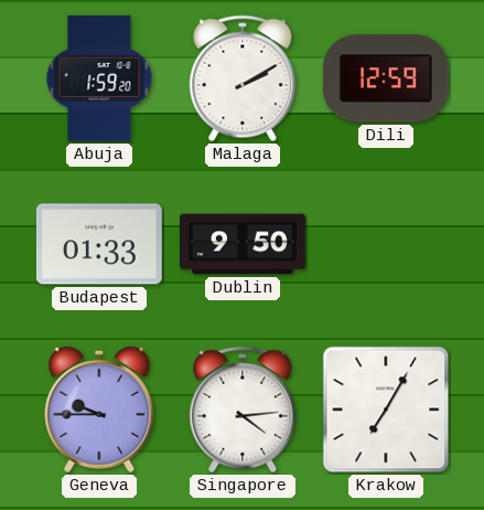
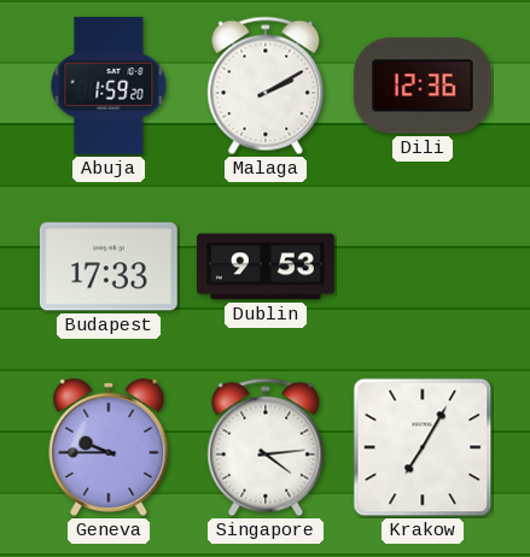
Dili: 12:59 -> 12:36
Budapest: 01:33 -> 17:33
Dublin: 9:50 -> 9:53
